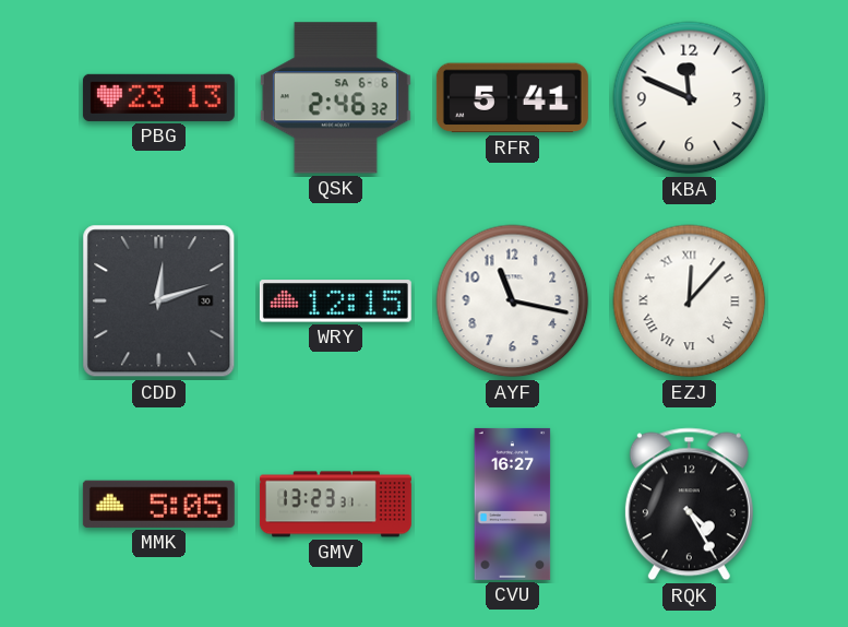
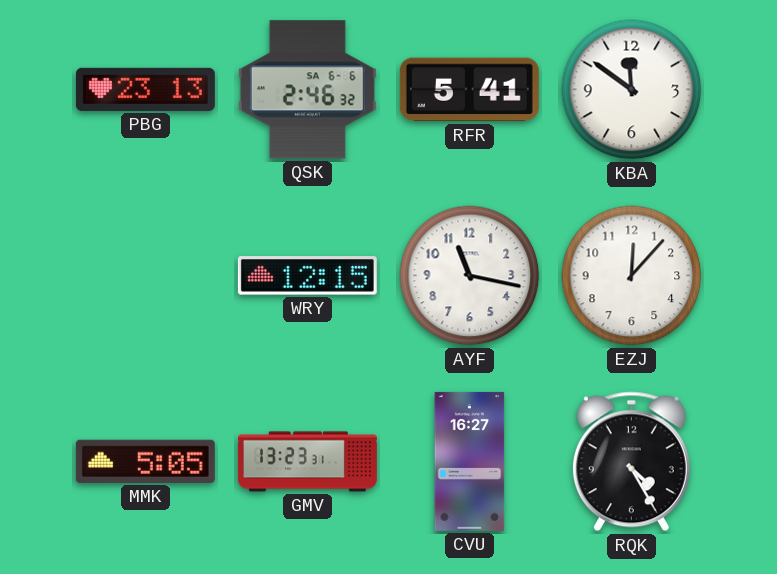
KBA: 11:49 -> 11:51
CDD: 12:12 -> none
EZJ numerals: Roman -> Arabic
